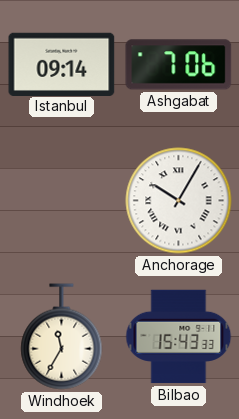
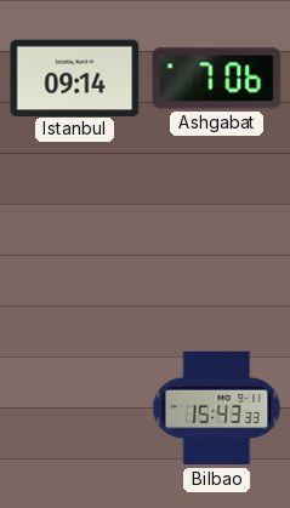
Anchorage: 10:05 -> none
Windhoek: 11:35 -> none
